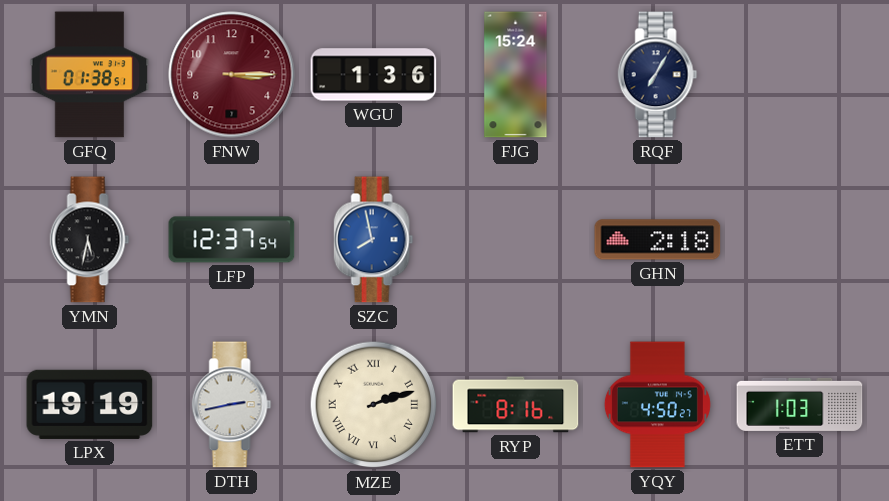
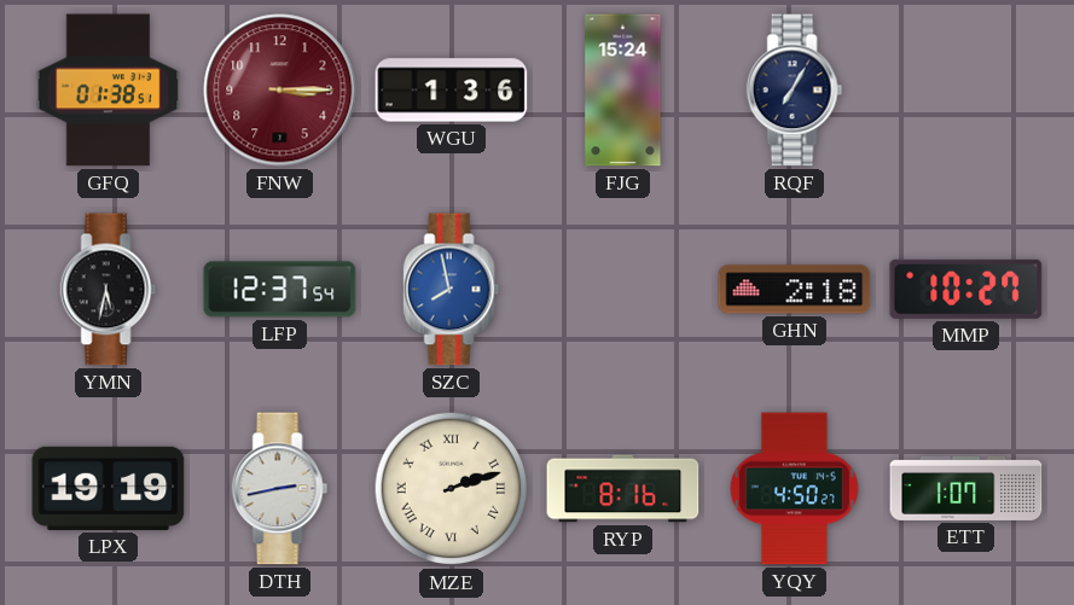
MMP: none -> 10:27
ETT: 1:03 -> 1:07
